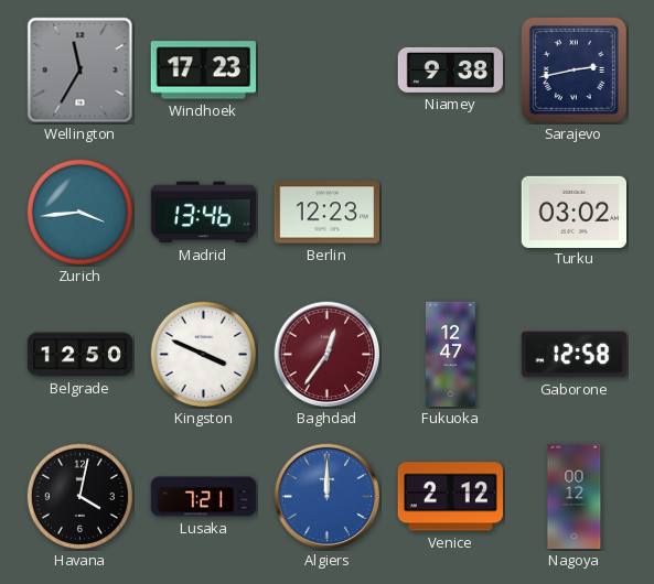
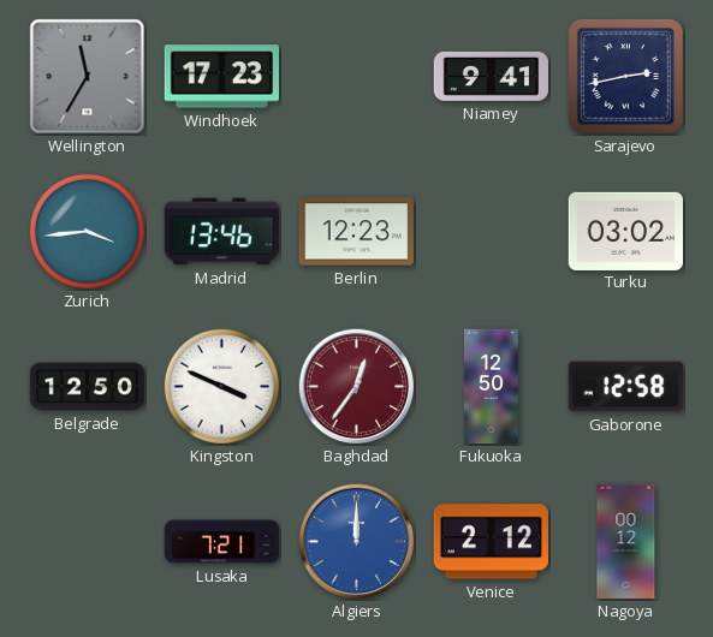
Niamey: 9:38 -> 9:41
Fukuoka: 12:47 -> 12:50
Havana: 4:02 -> none
